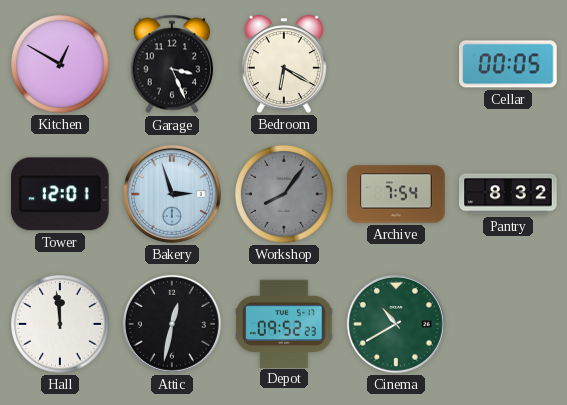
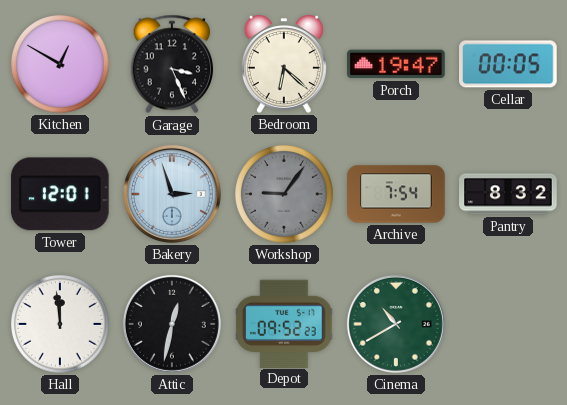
Bedroom: 6:20 -> 6:22
Porch: none -> 19:47
Workshop: 8:06 -> 9:06
